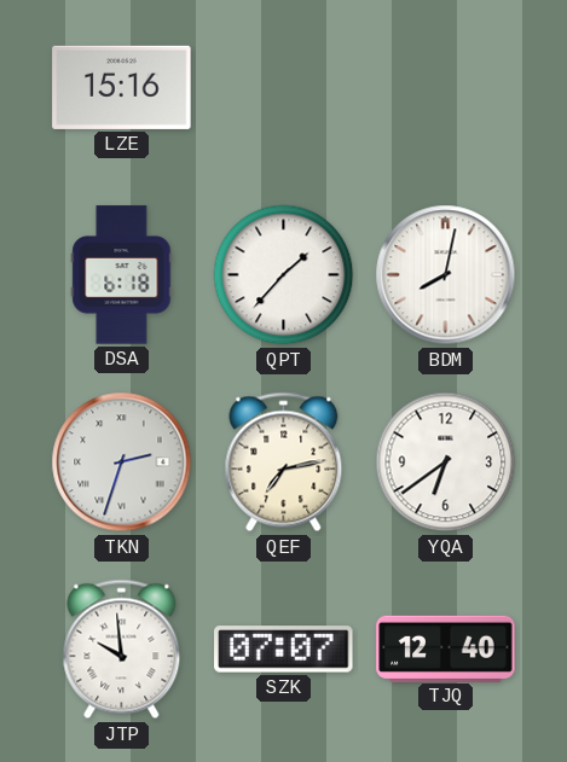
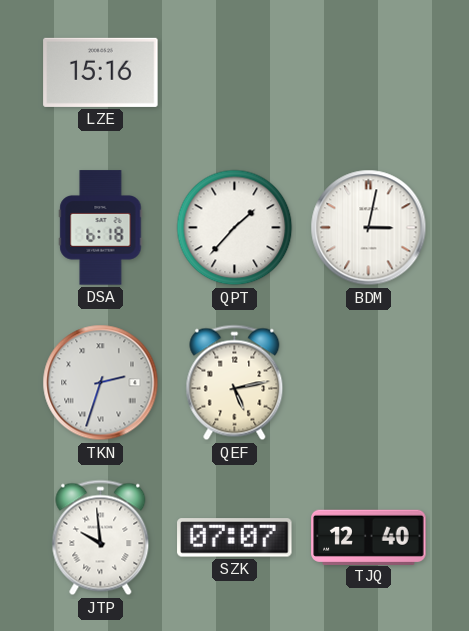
BDM: 8:02 -> 3:02
QEF: 7:13 -> 5:13
YQA: 6:39 -> none
